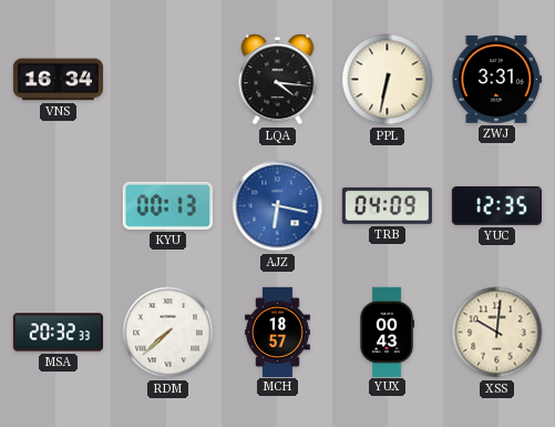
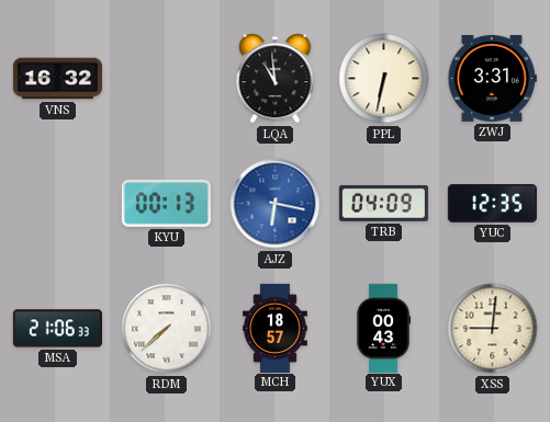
VNS: 16:34 -> 16:32
LQA: 4:16 -> 10:59
MSA: 20:32 -> 21:06
XSS: 10:01 -> 9:01
